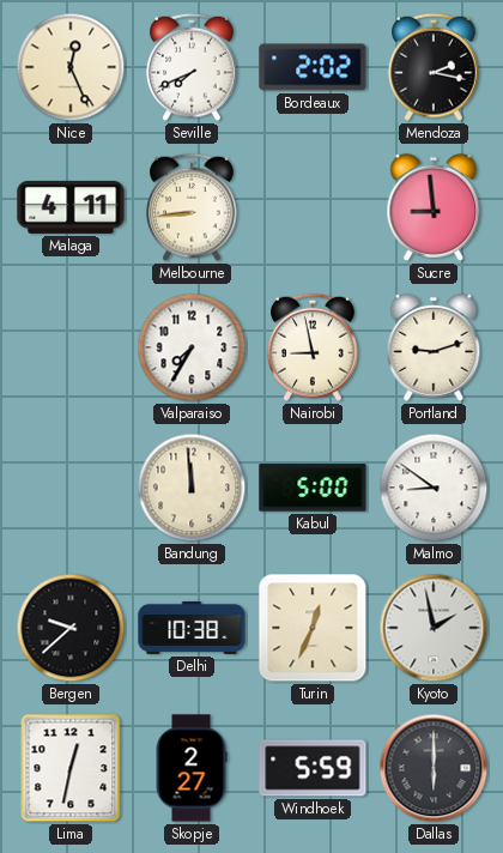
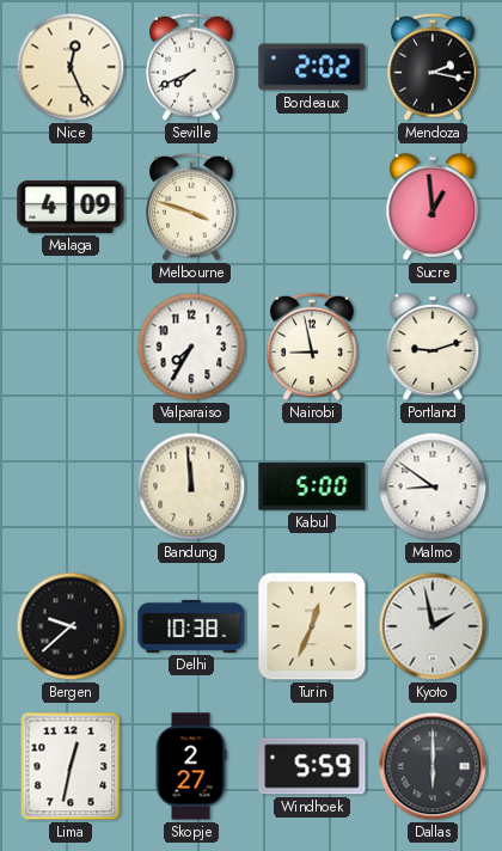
Malaga: 4:11 -> 4:09
Melbourne: 8:44 -> 3:48
Sucre: 8:59 -> 12:59
